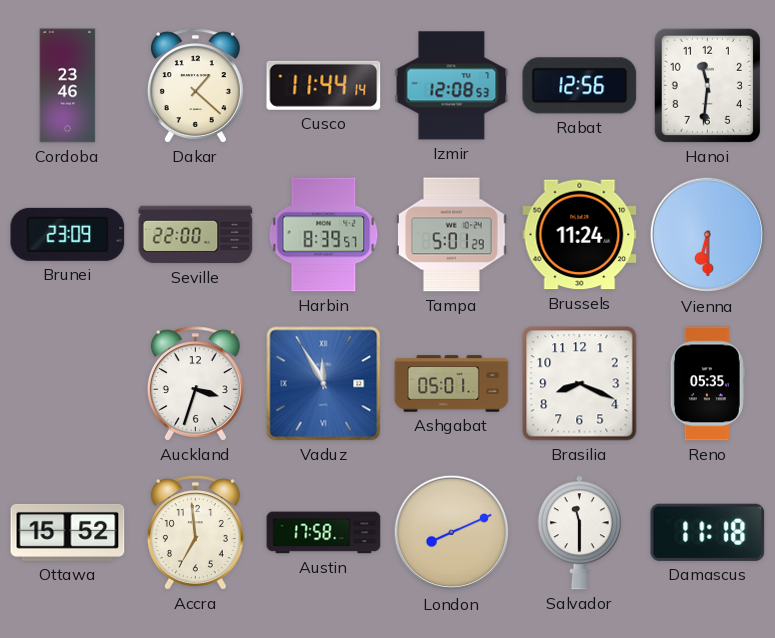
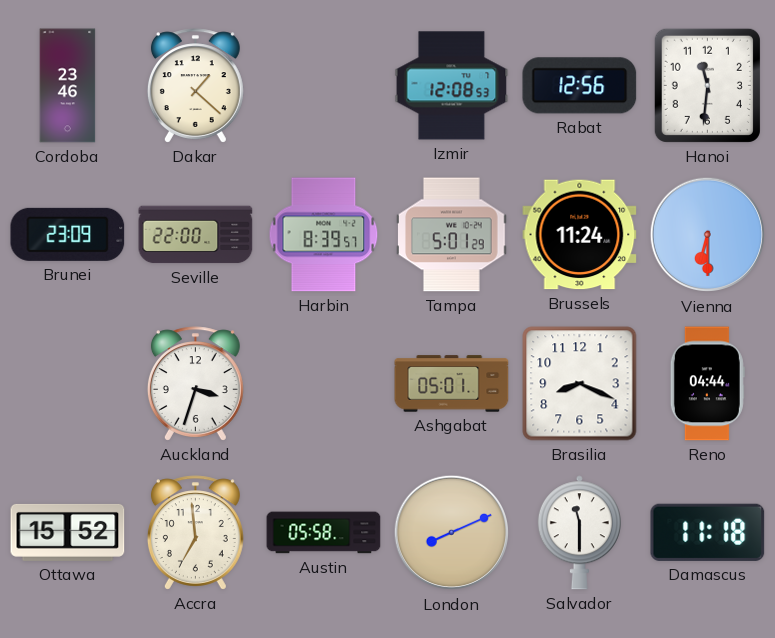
Cusco: 11:44 -> none
Vaduz: 11:55 -> none
Reno: 05:35 -> 04:44
Austin: 17:58 -> 05:58
